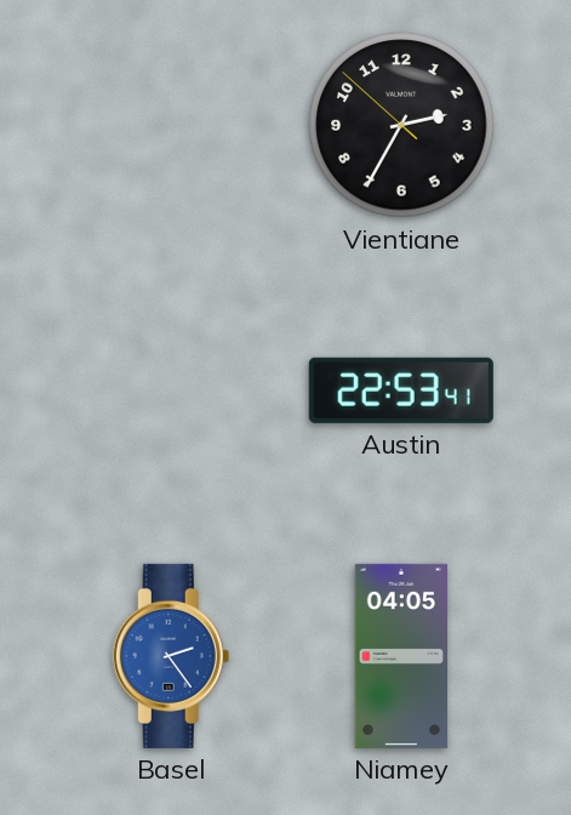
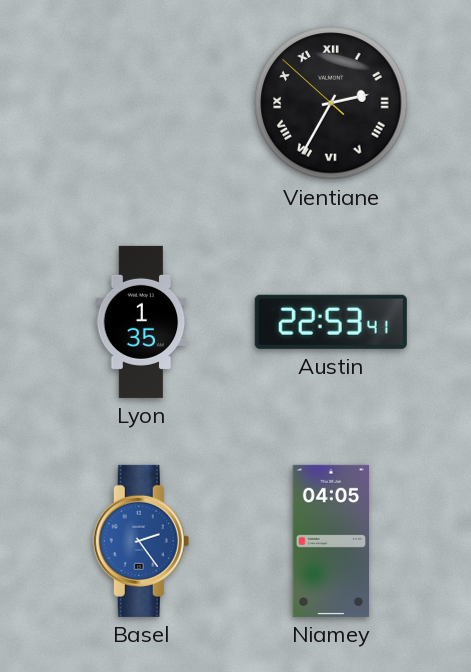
Vientiane numerals: Arabic -> Roman
Lyon: none -> 1:35
